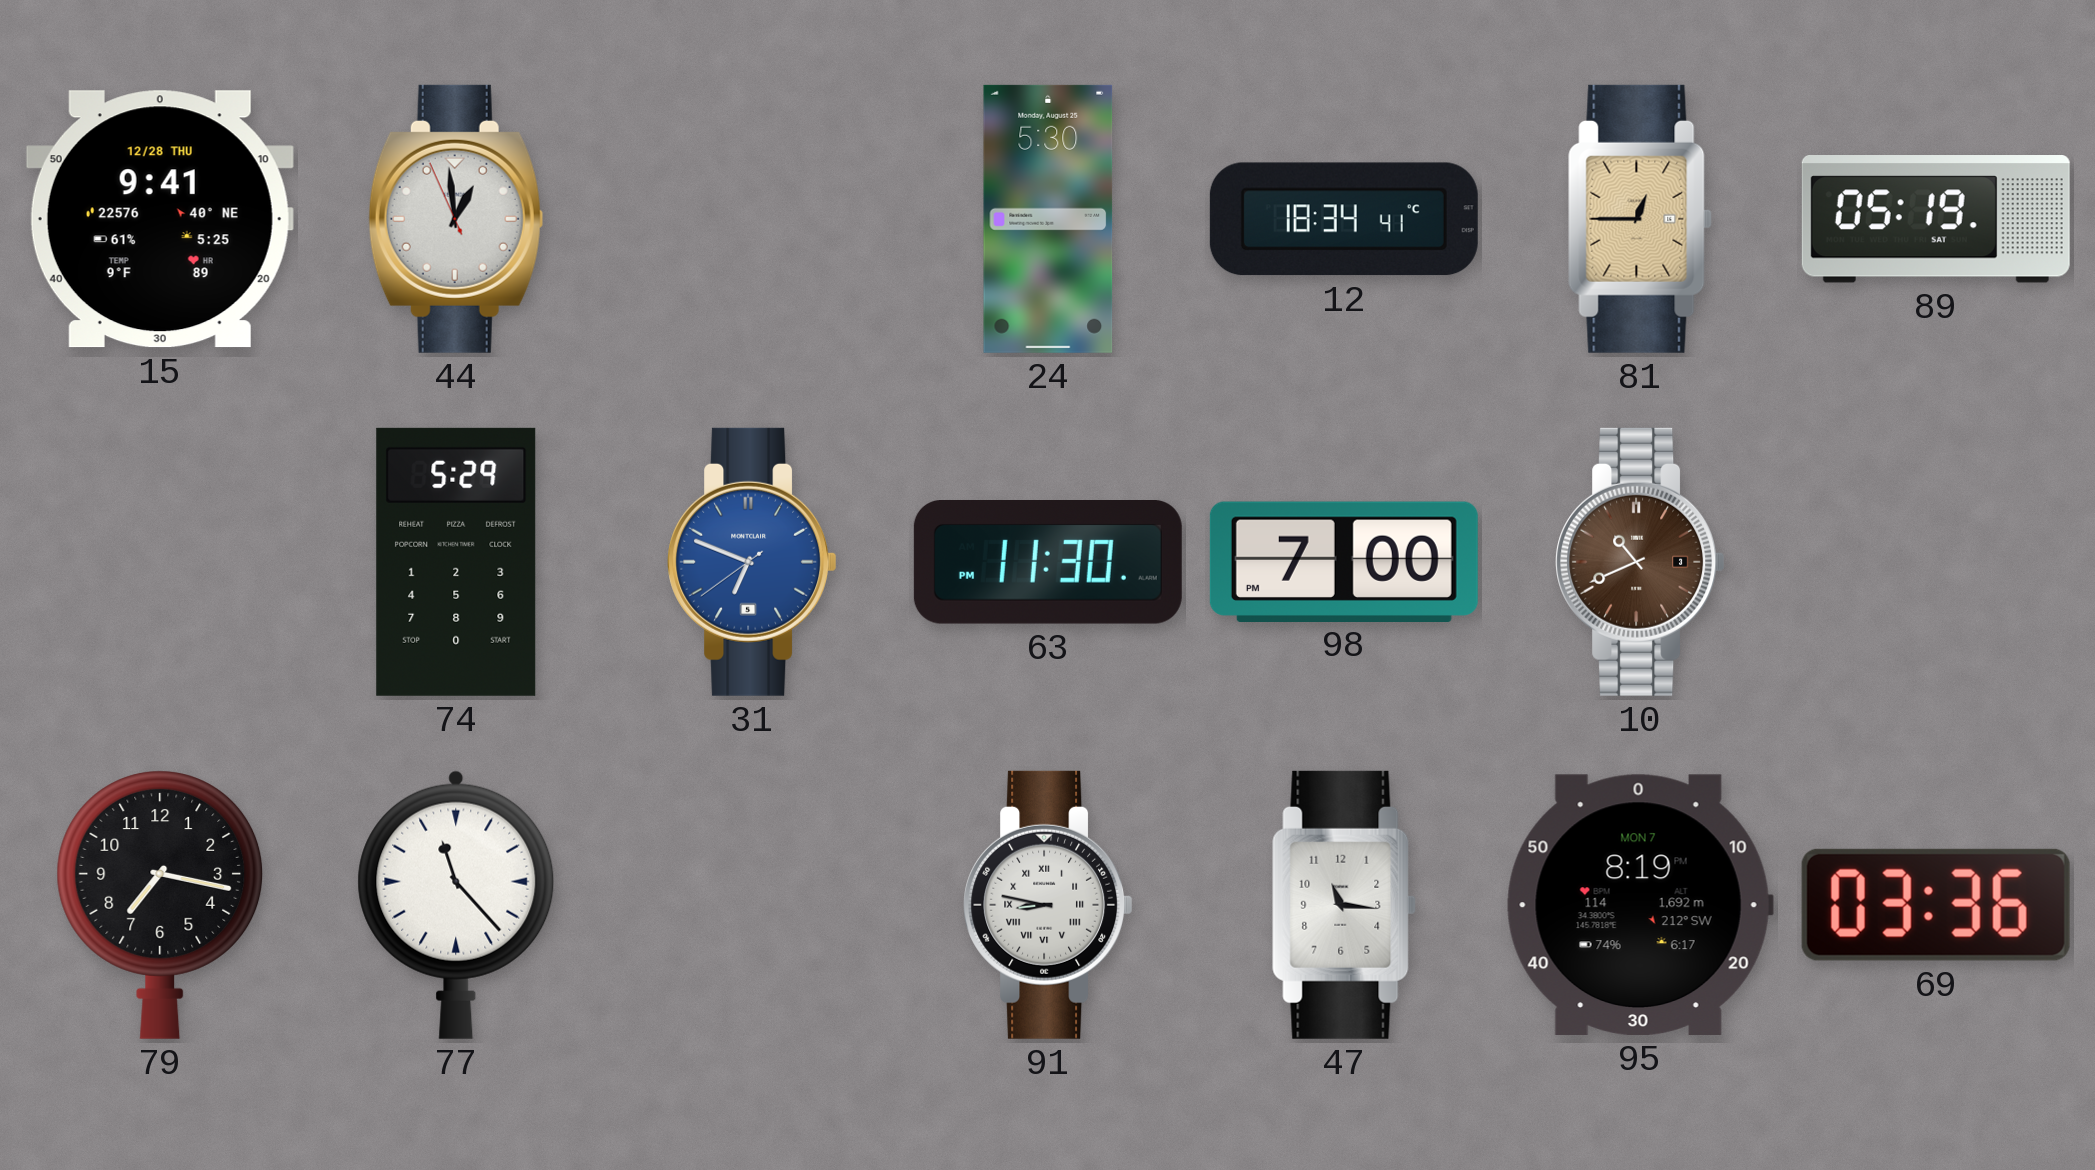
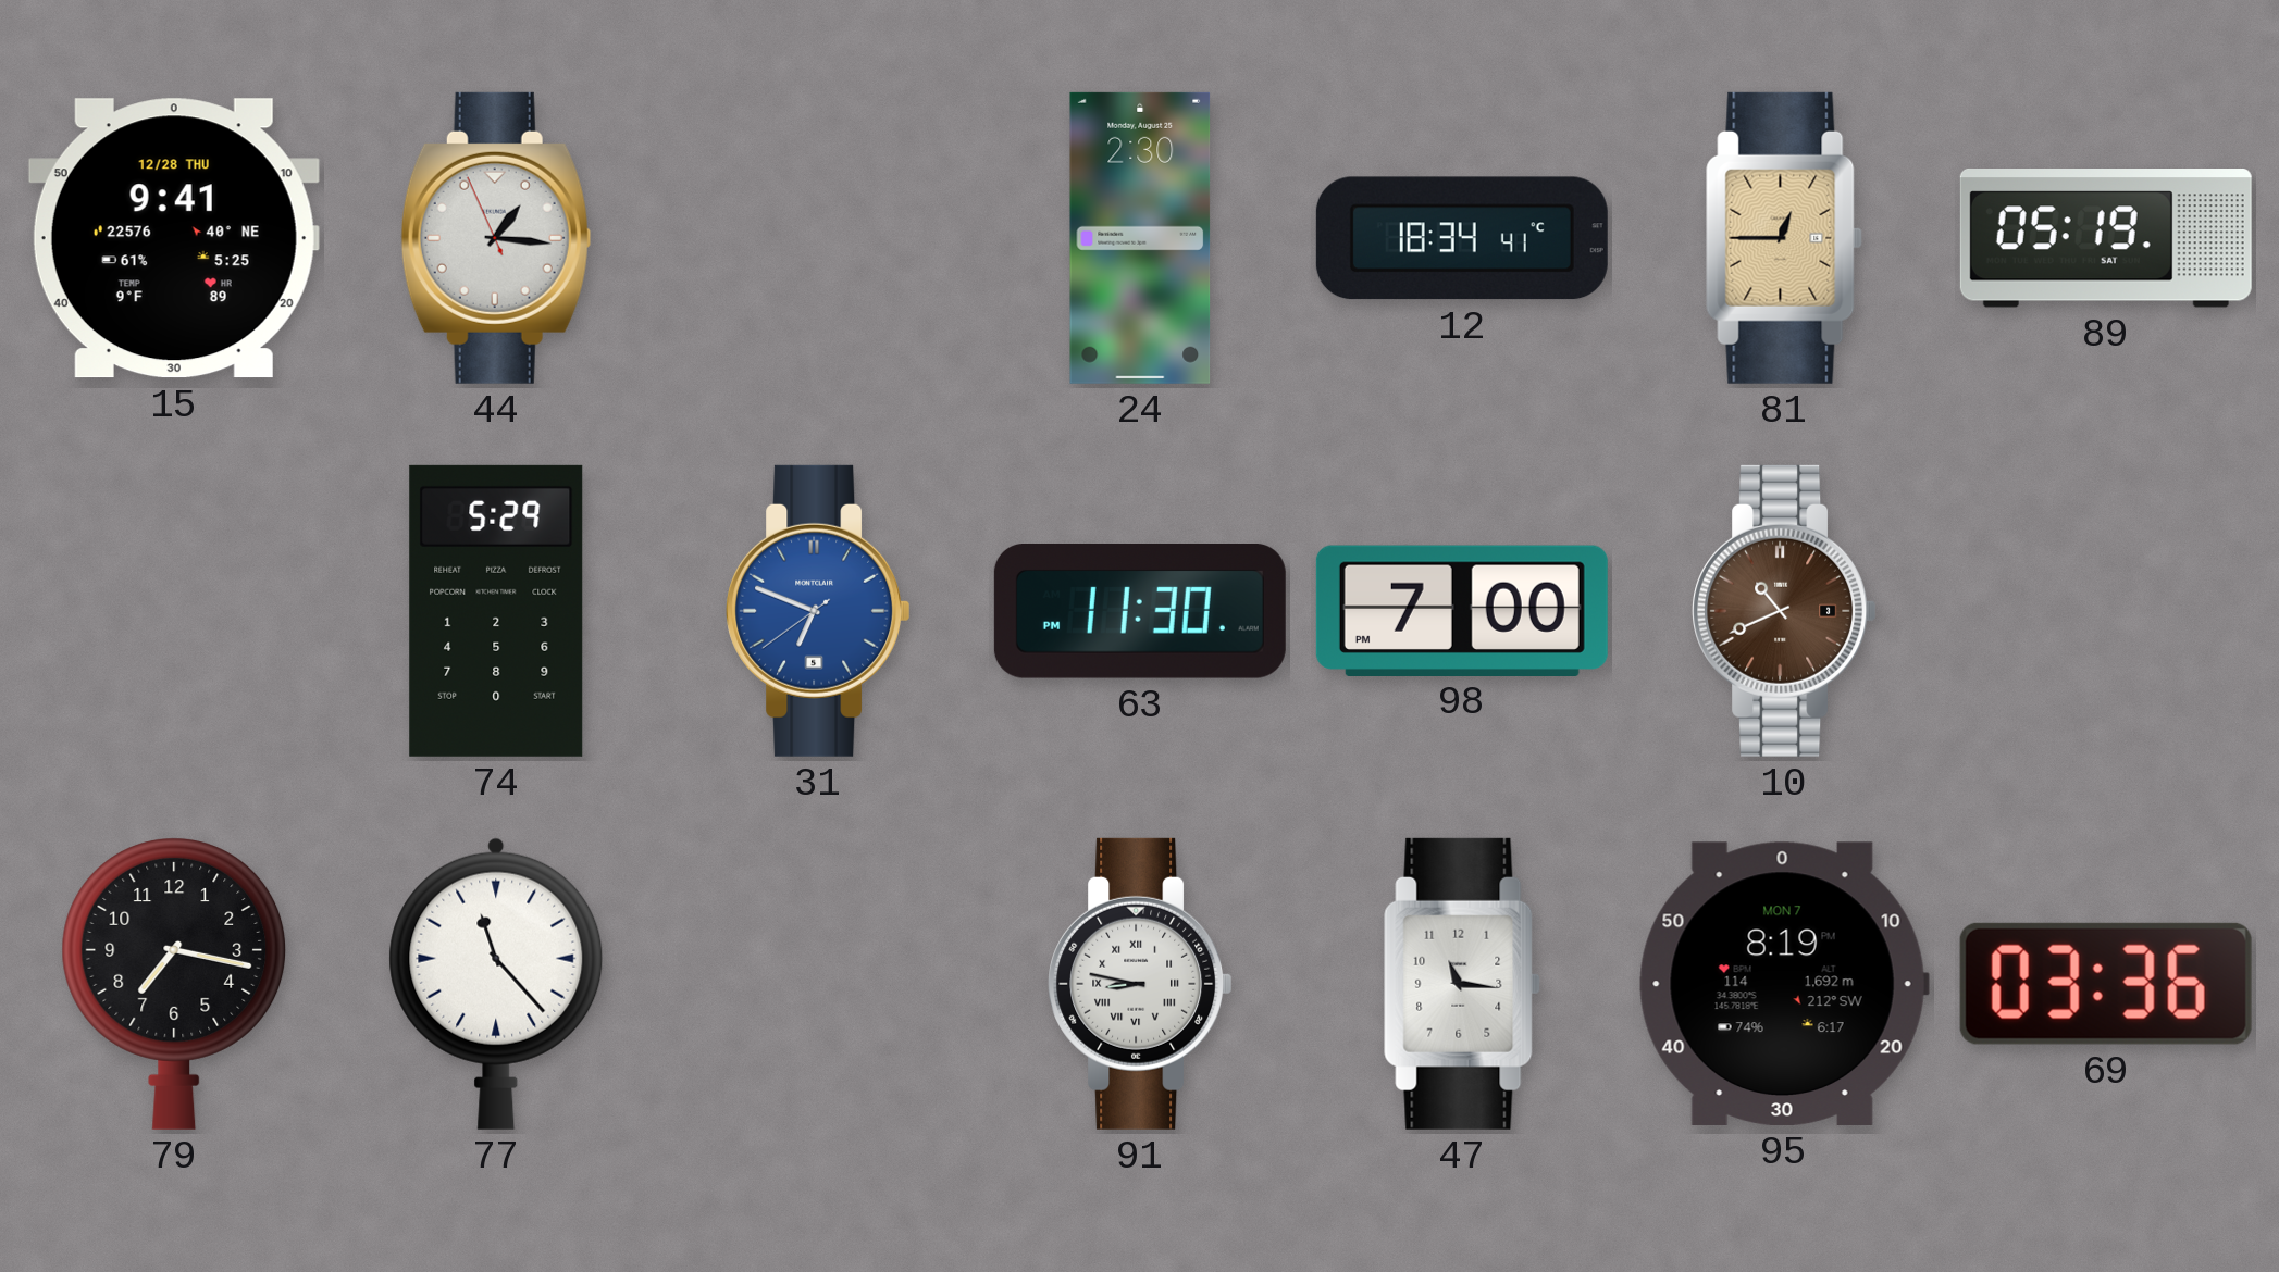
44: 12:58 -> 1:15
24: 5:30 -> 2:30
